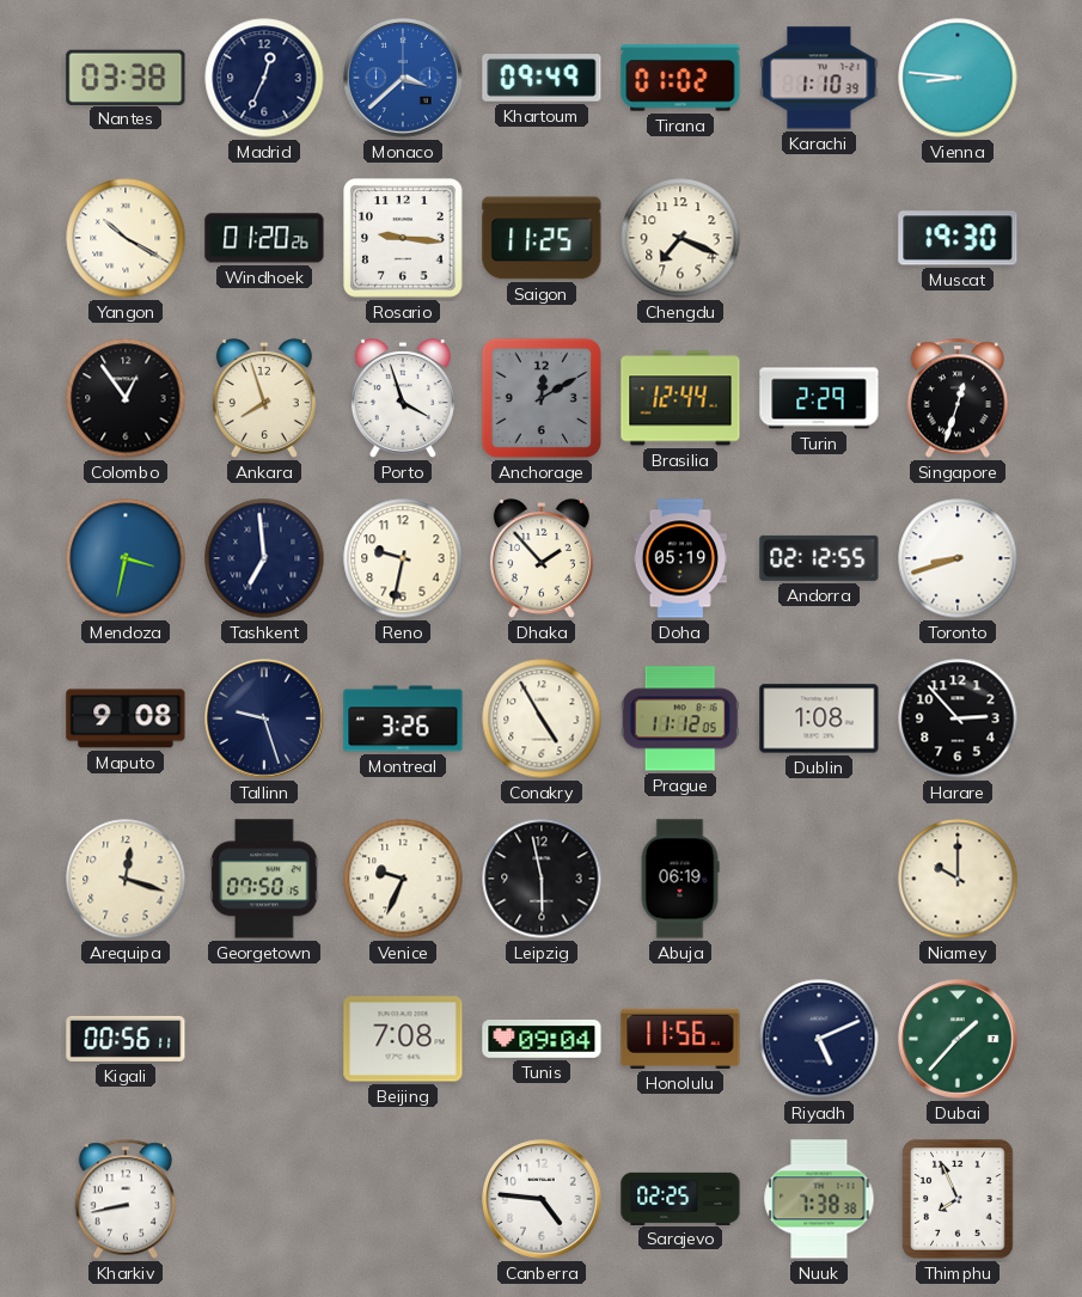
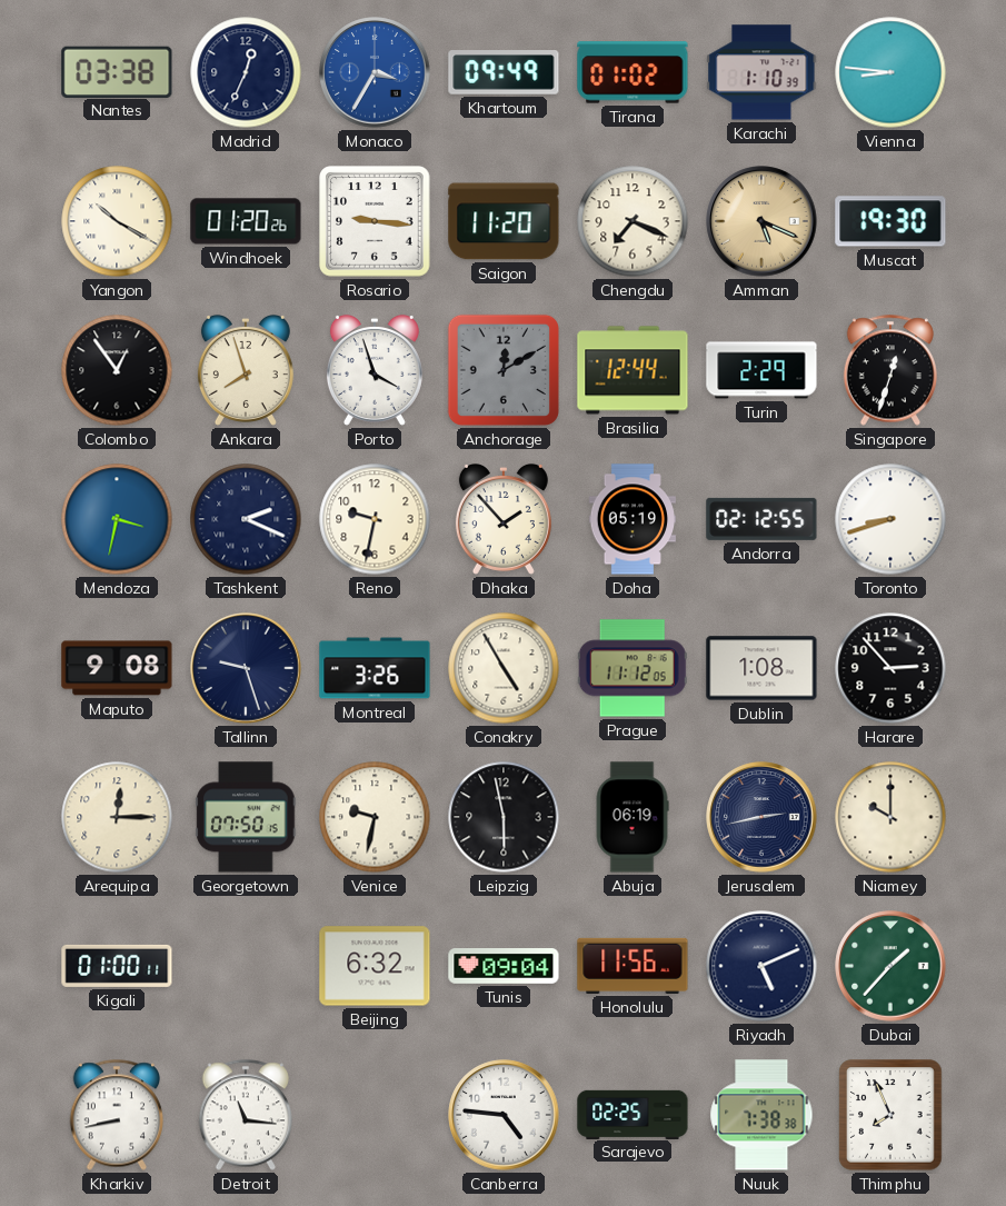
Monaco: 3:38 -> 3:35
Saigon: 11:25 -> 11:20
Amman: none -> 5:19
Tashkent: 6:59 -> 2:19
Arequipa: 12:18 -> 12:15
Venice: 9:34 -> 9:32
Jerusalem: none -> 2:43
Kigali: 00:56 -> 01:00
Beijing: 7:08 -> 6:32
Detroit: none -> 11:16
